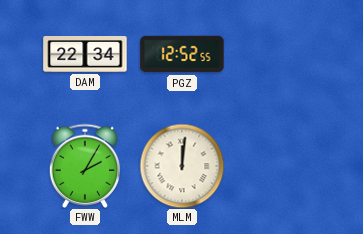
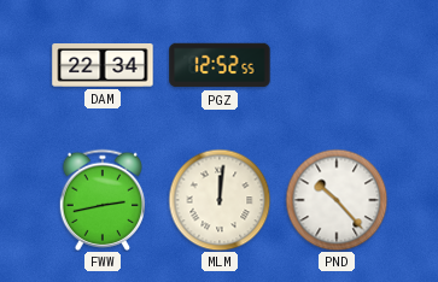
FWW: 2:05 -> 2:43
PND: none -> 10:23
